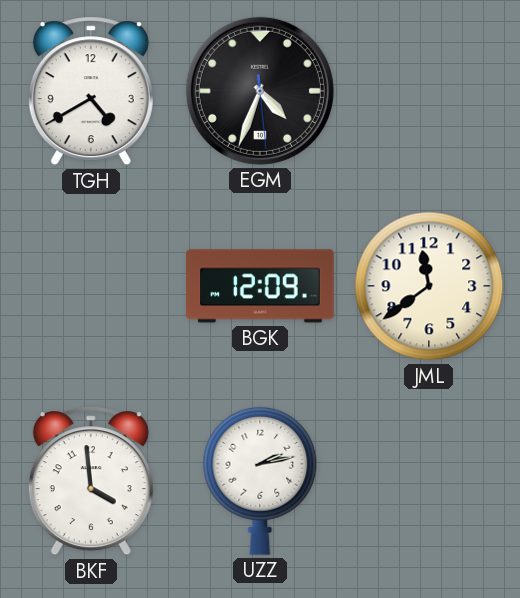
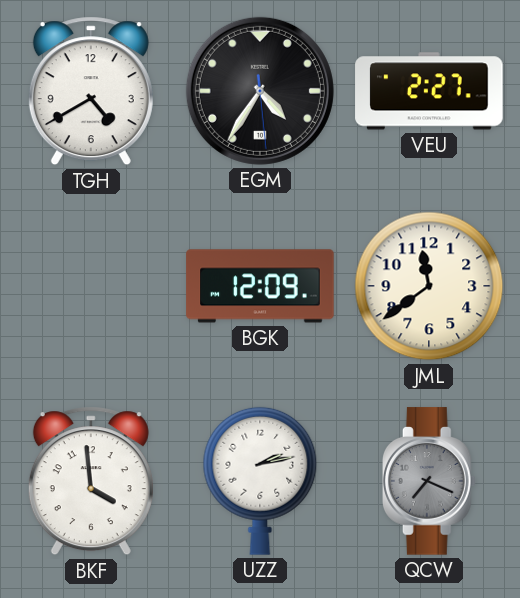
EGM: 4:33 -> 4:35
VEU: none -> 2:27
QCW: none -> 7:19
